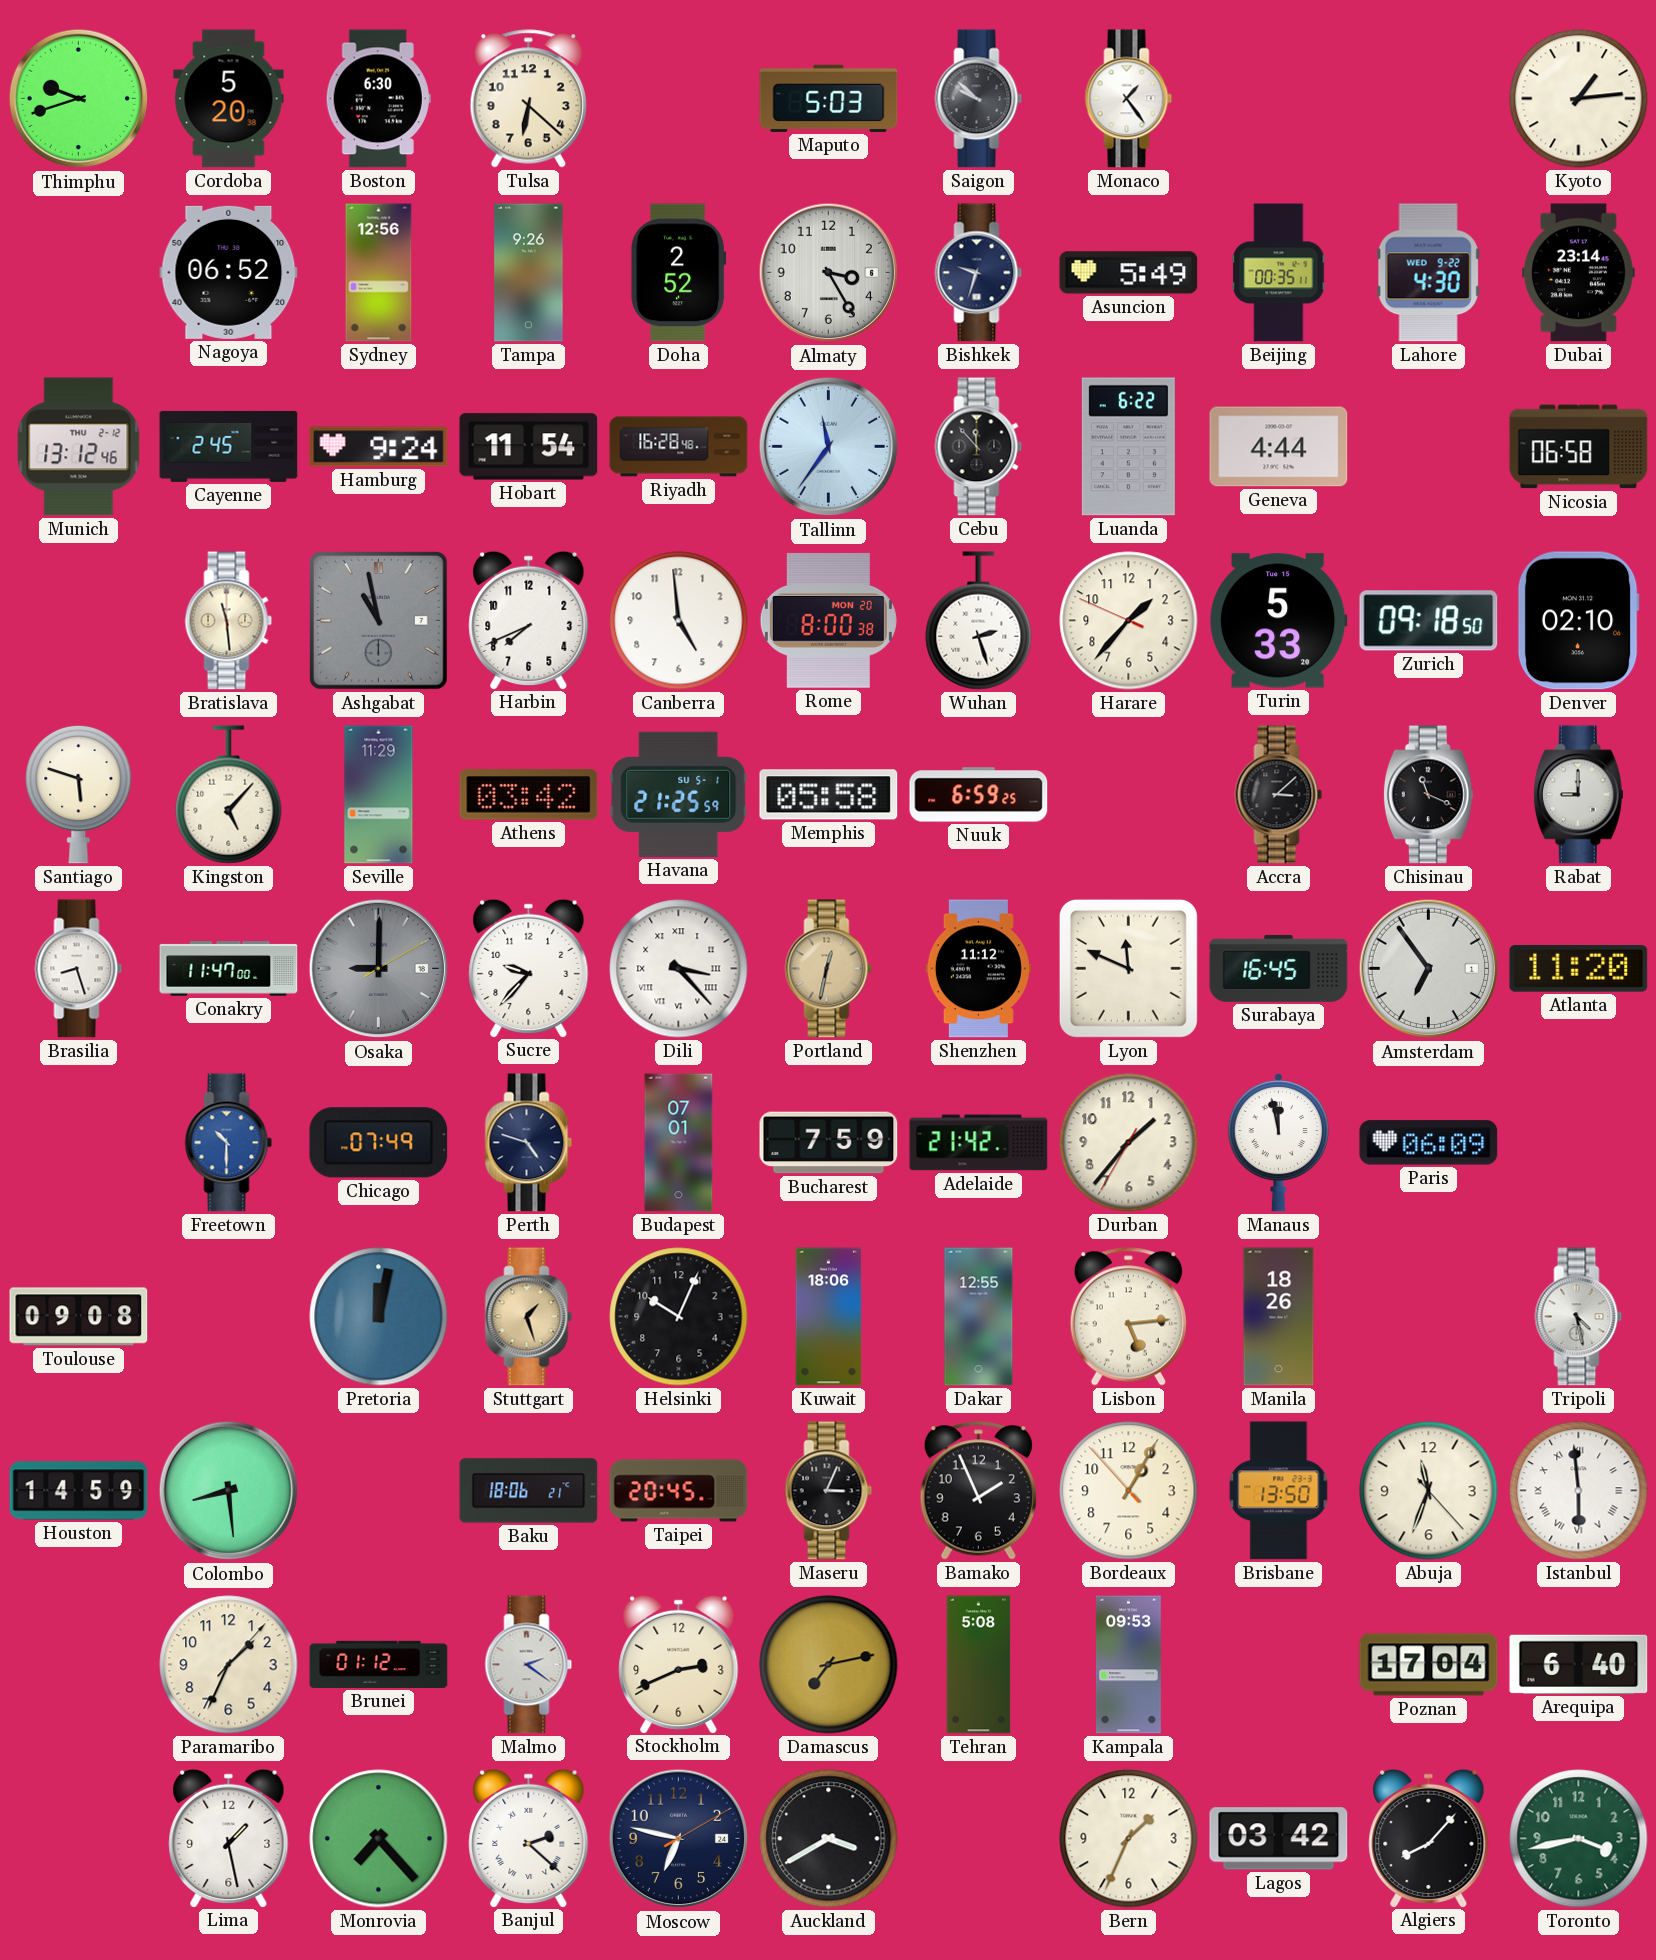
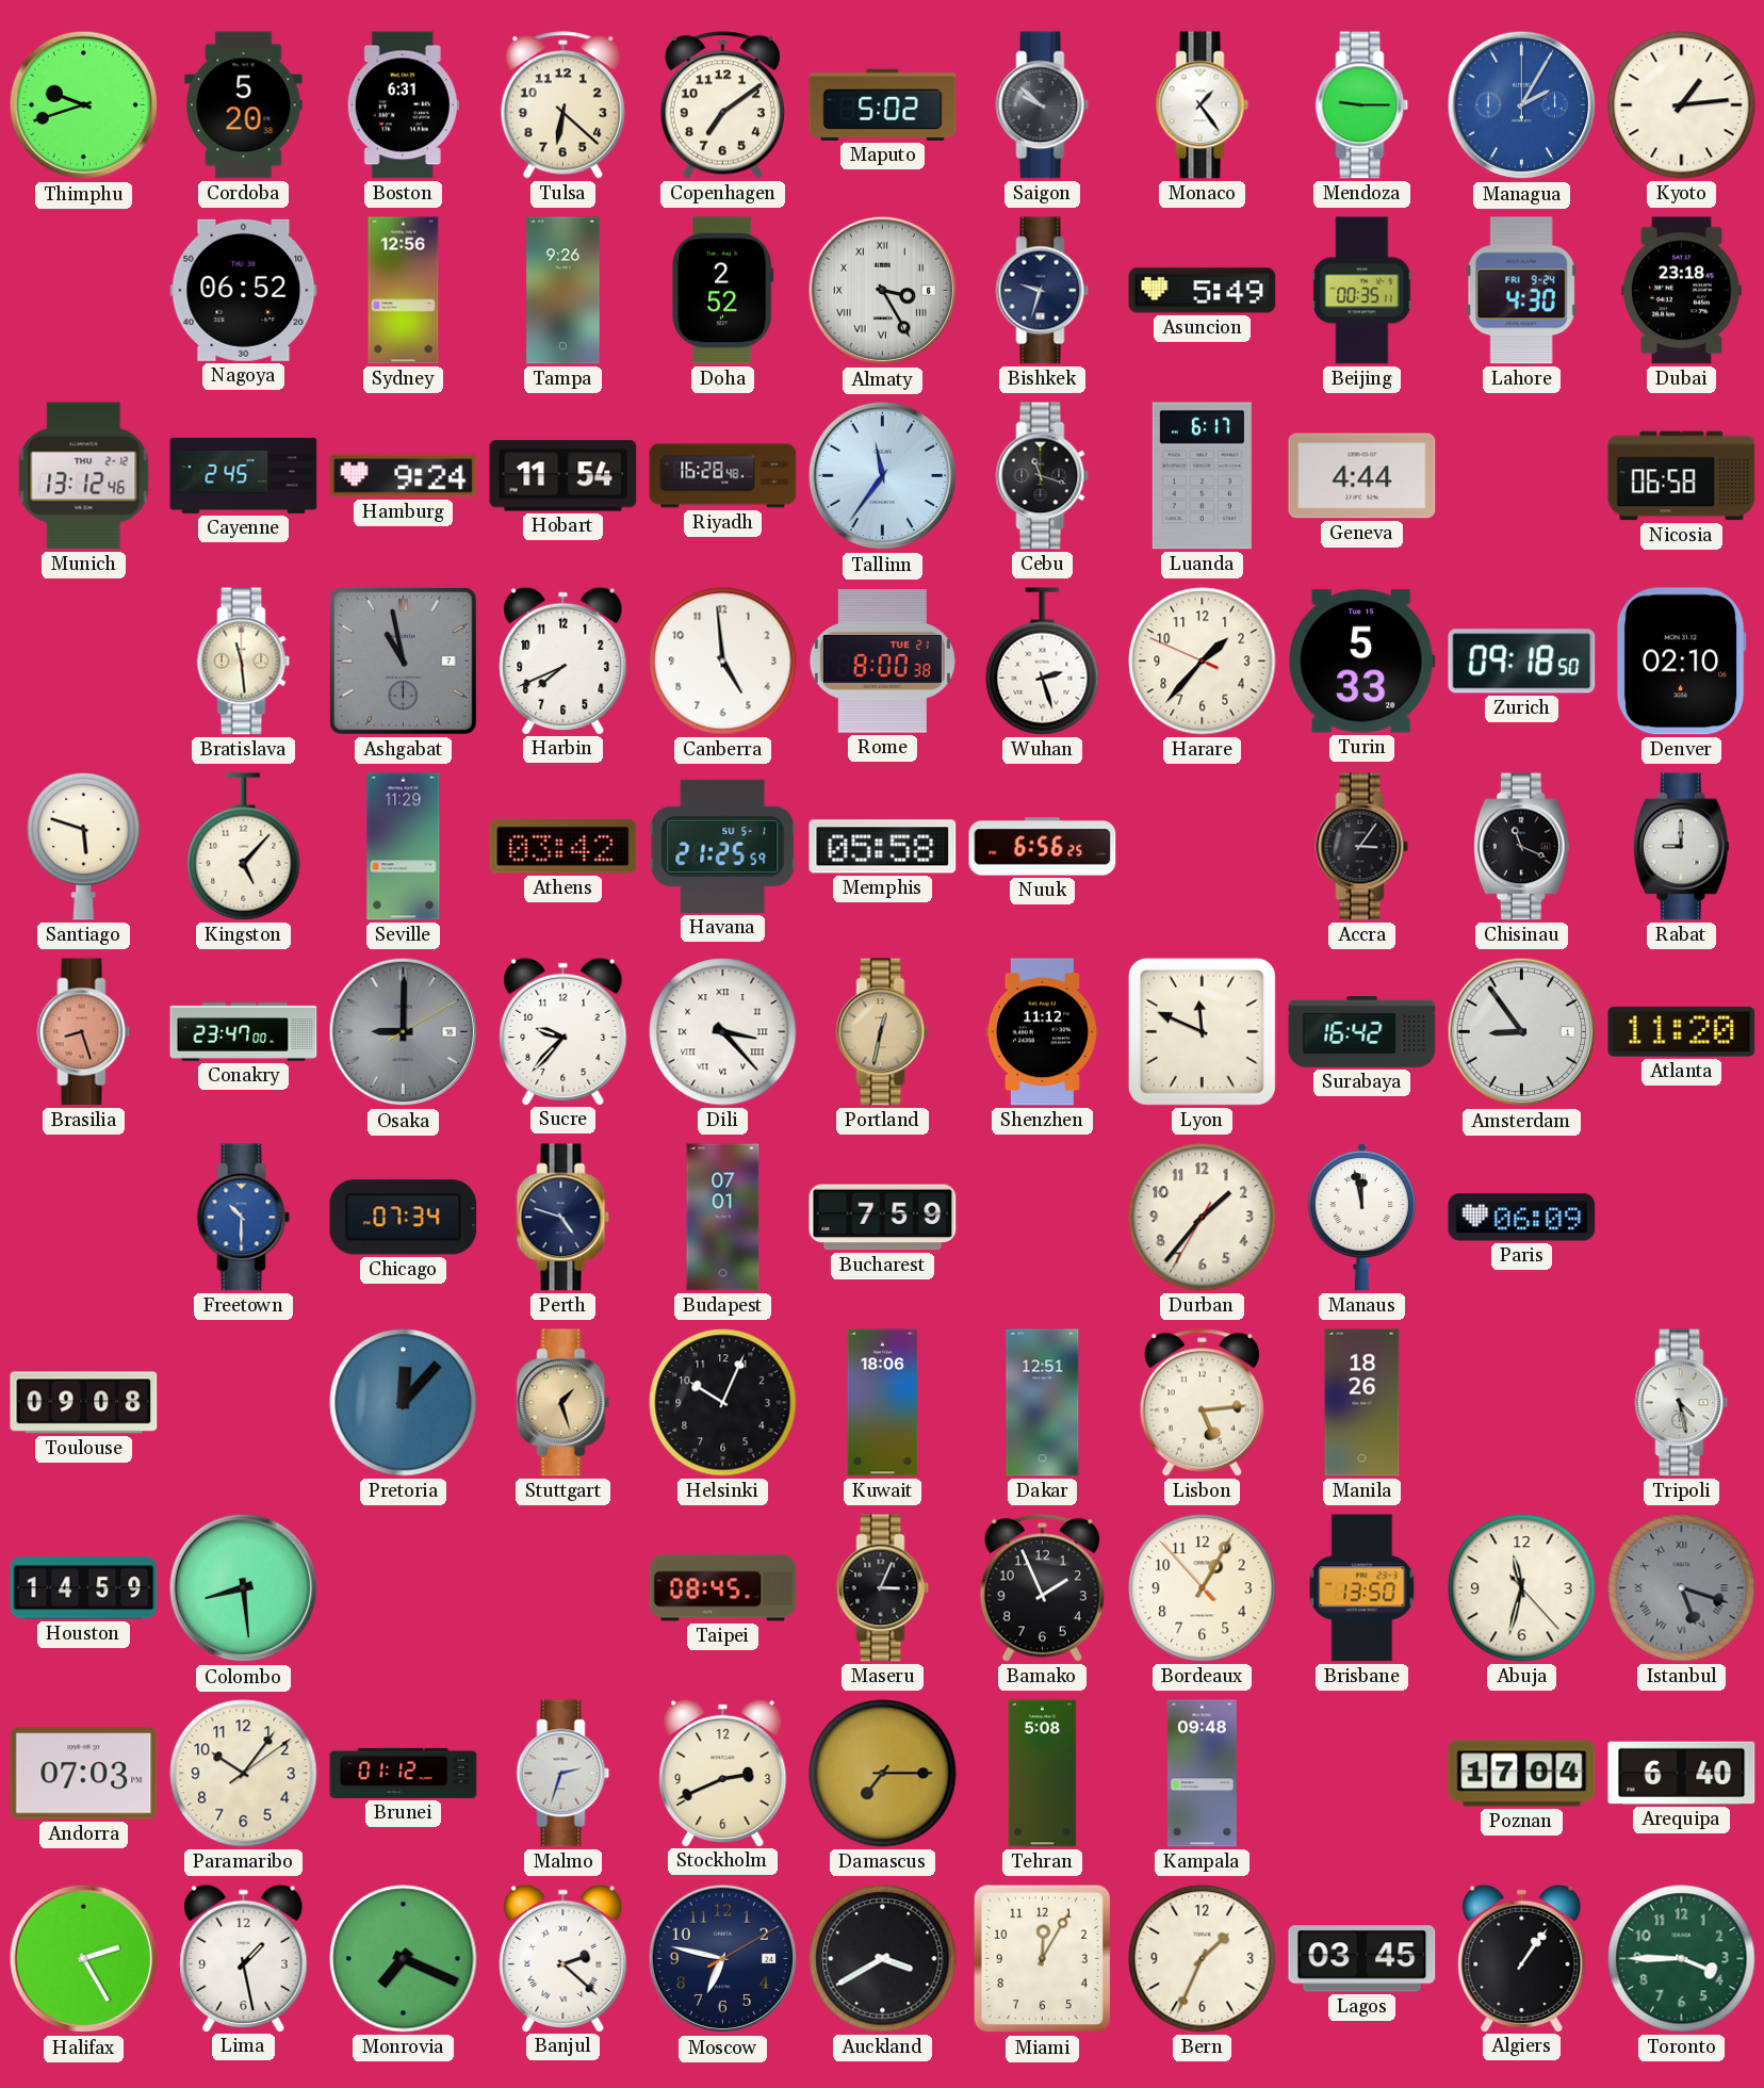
Boston: 6:30 -> 6:31
Copenhagen: none -> 7:09
Maputo: 5:03 -> 5:02
Mendoza: none -> 9:15
Managua: none -> 2:05
Almaty numerals: Arabic -> Roman
Lahore date: WED 9-22 -> FRI 9-24
Dubai: 23:14 -> 23:18
Cebu: 11:53 -> 11:18
Luanda: 6:22 -> 6:17
Rome date: MON 20 -> TUE 21
Nuuk: 6:59 -> 6:56
Accra: 3:08 -> 3:06
Brasilia dial: white -> salmon
Conakry: 11:47 -> 23:47
Surabaya: 16:45 -> 16:42
Amsterdam: 6:54 -> 8:54
Chicago: 07:49 -> 07:34
Adelaide: 21:42 -> none
Pretoria: 12:02 -> 12:07
Dakar: 12:55 -> 12:51
Baku: 18:06 -> none
Taipei: 20:45 -> 08:45
Abuja: 11:33 -> 11:32
Istanbul: 5:59 -> 5:18
Istanbul dial: white -> grey
Andorra: none -> 07:03
Paramaribo: 1:34 -> 10:06
Malmo: 2:21 -> 2:33
Damascus: 7:13 -> 7:15
Kampala: 09:53 -> 09:48
Halifax: none -> 2:25
Monrovia: 7:23 -> 7:19
Miami: none -> 12:05
Lagos: 03:42 -> 03:45
Algiers: 8:07 -> 1:06
Toronto: 3:43 -> 3:45
